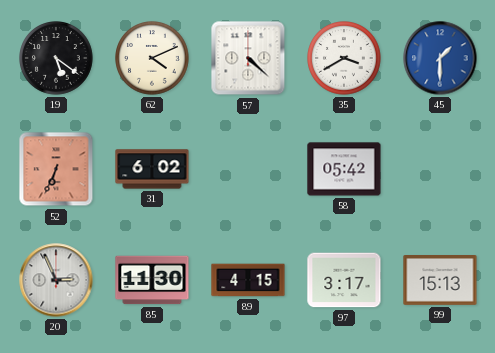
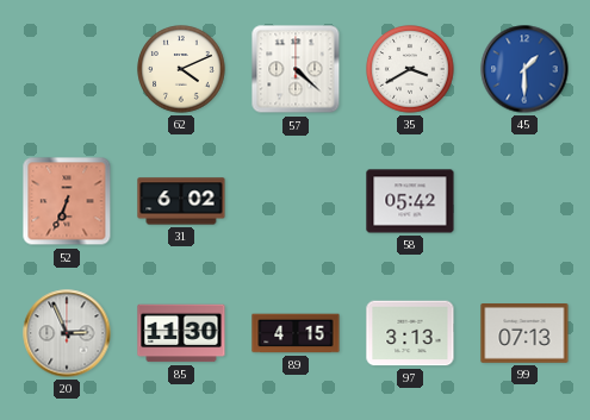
19: 5:21 -> none
97: 3:17 -> 3:13
99: 15:13 -> 07:13
